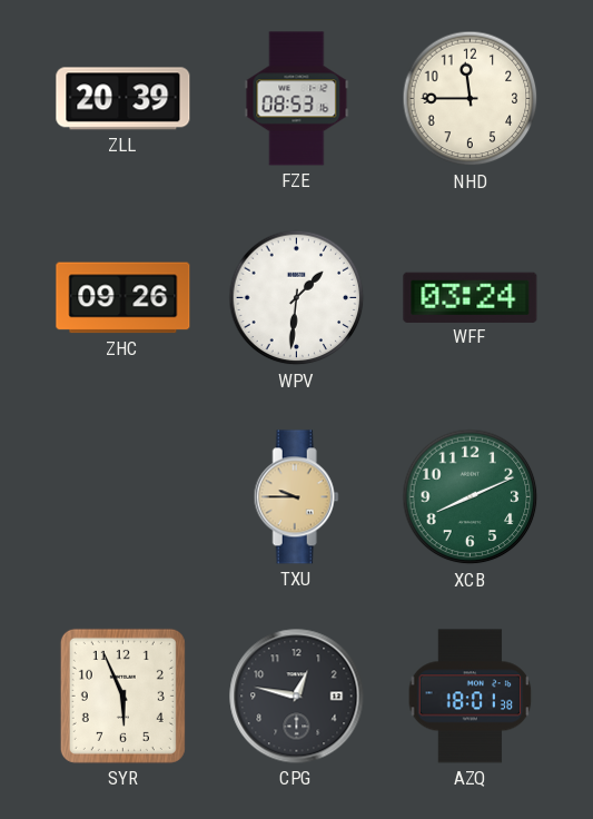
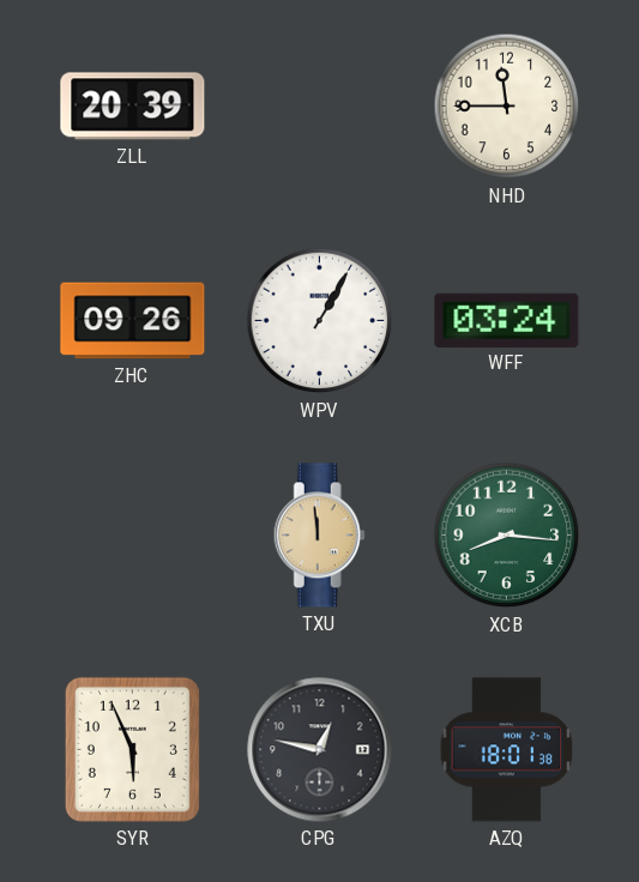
FZE: 08:53 -> none
WPV: 1:31 -> 1:05
TXU: 9:45 -> 11:59
XCB: 8:11 -> 8:16
